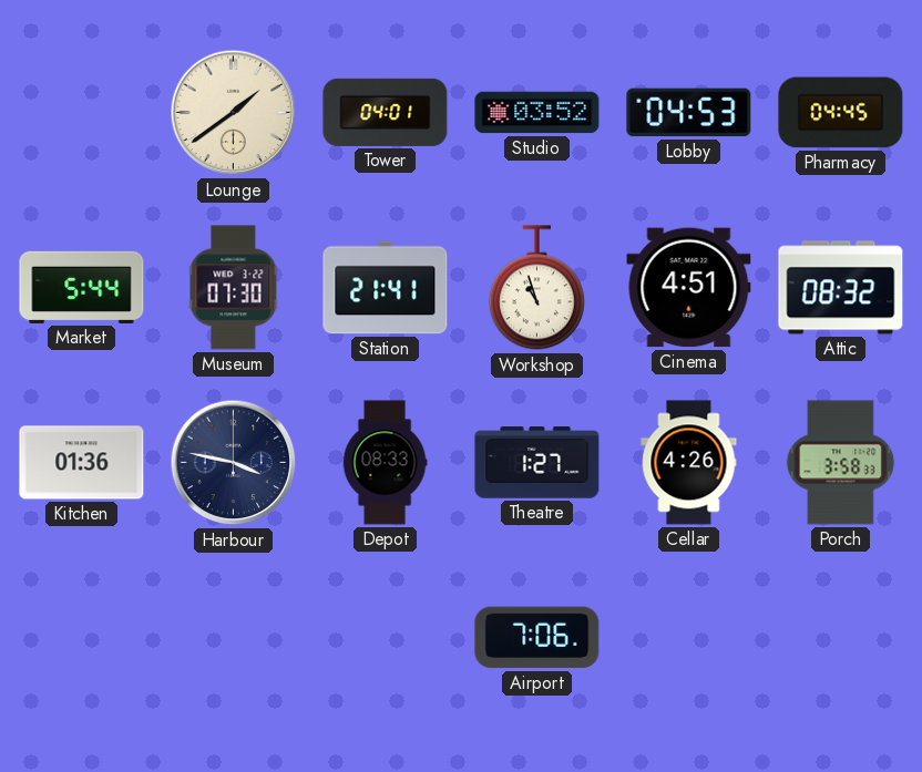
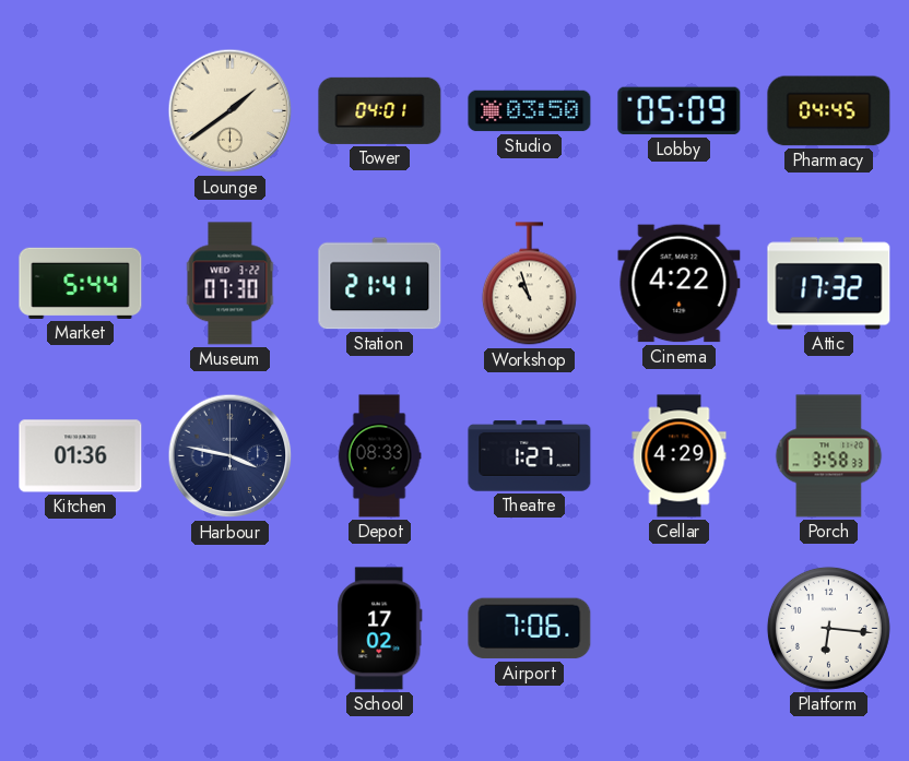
Studio: 03:52 -> 03:50
Lobby: 04:53 -> 05:09
Cinema: 4:51 -> 4:22
Attic: 08:32 -> 17:32
Cellar: 4:26 -> 4:29
School: none -> 17:02
Platform: none -> 6:16
